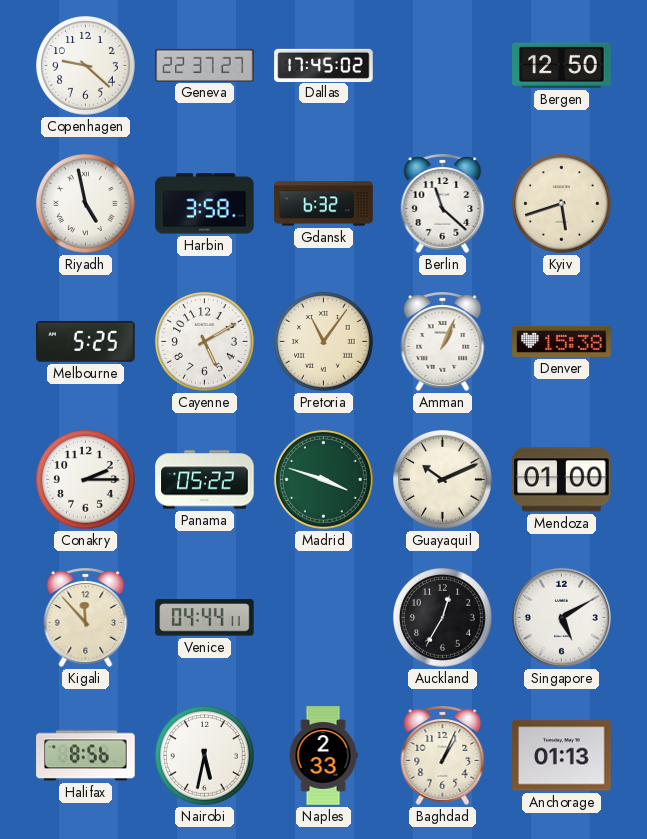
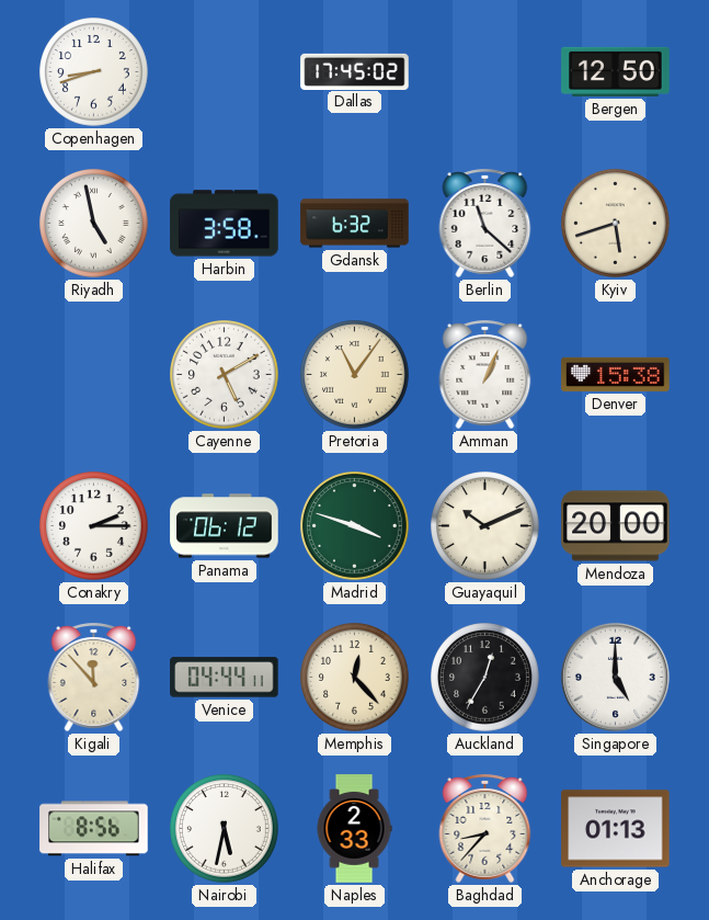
Copenhagen: 9:22 -> 8:42
Geneva: 22:37 -> none
Melbourne: 5:25 -> none
Panama: 05:22 -> 06:12
Mendoza: 01:00 -> 20:00
Memphis: none -> 12:23
Singapore: 5:10 -> 5:00
Baghdad: 1:04 -> 8:37
